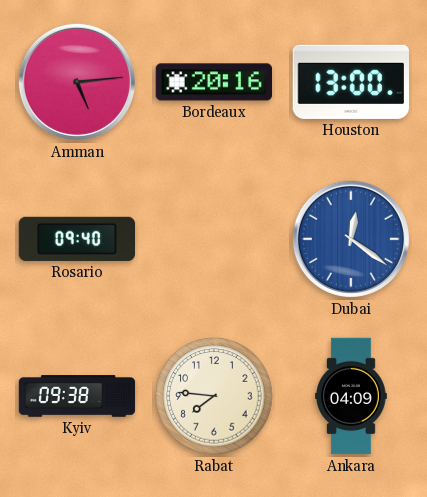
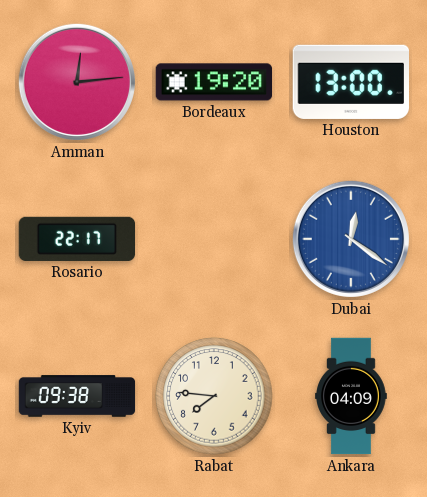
Amman: 5:14 -> 12:14
Bordeaux: 20:16 -> 19:20
Rosario: 09:40 -> 22:17
